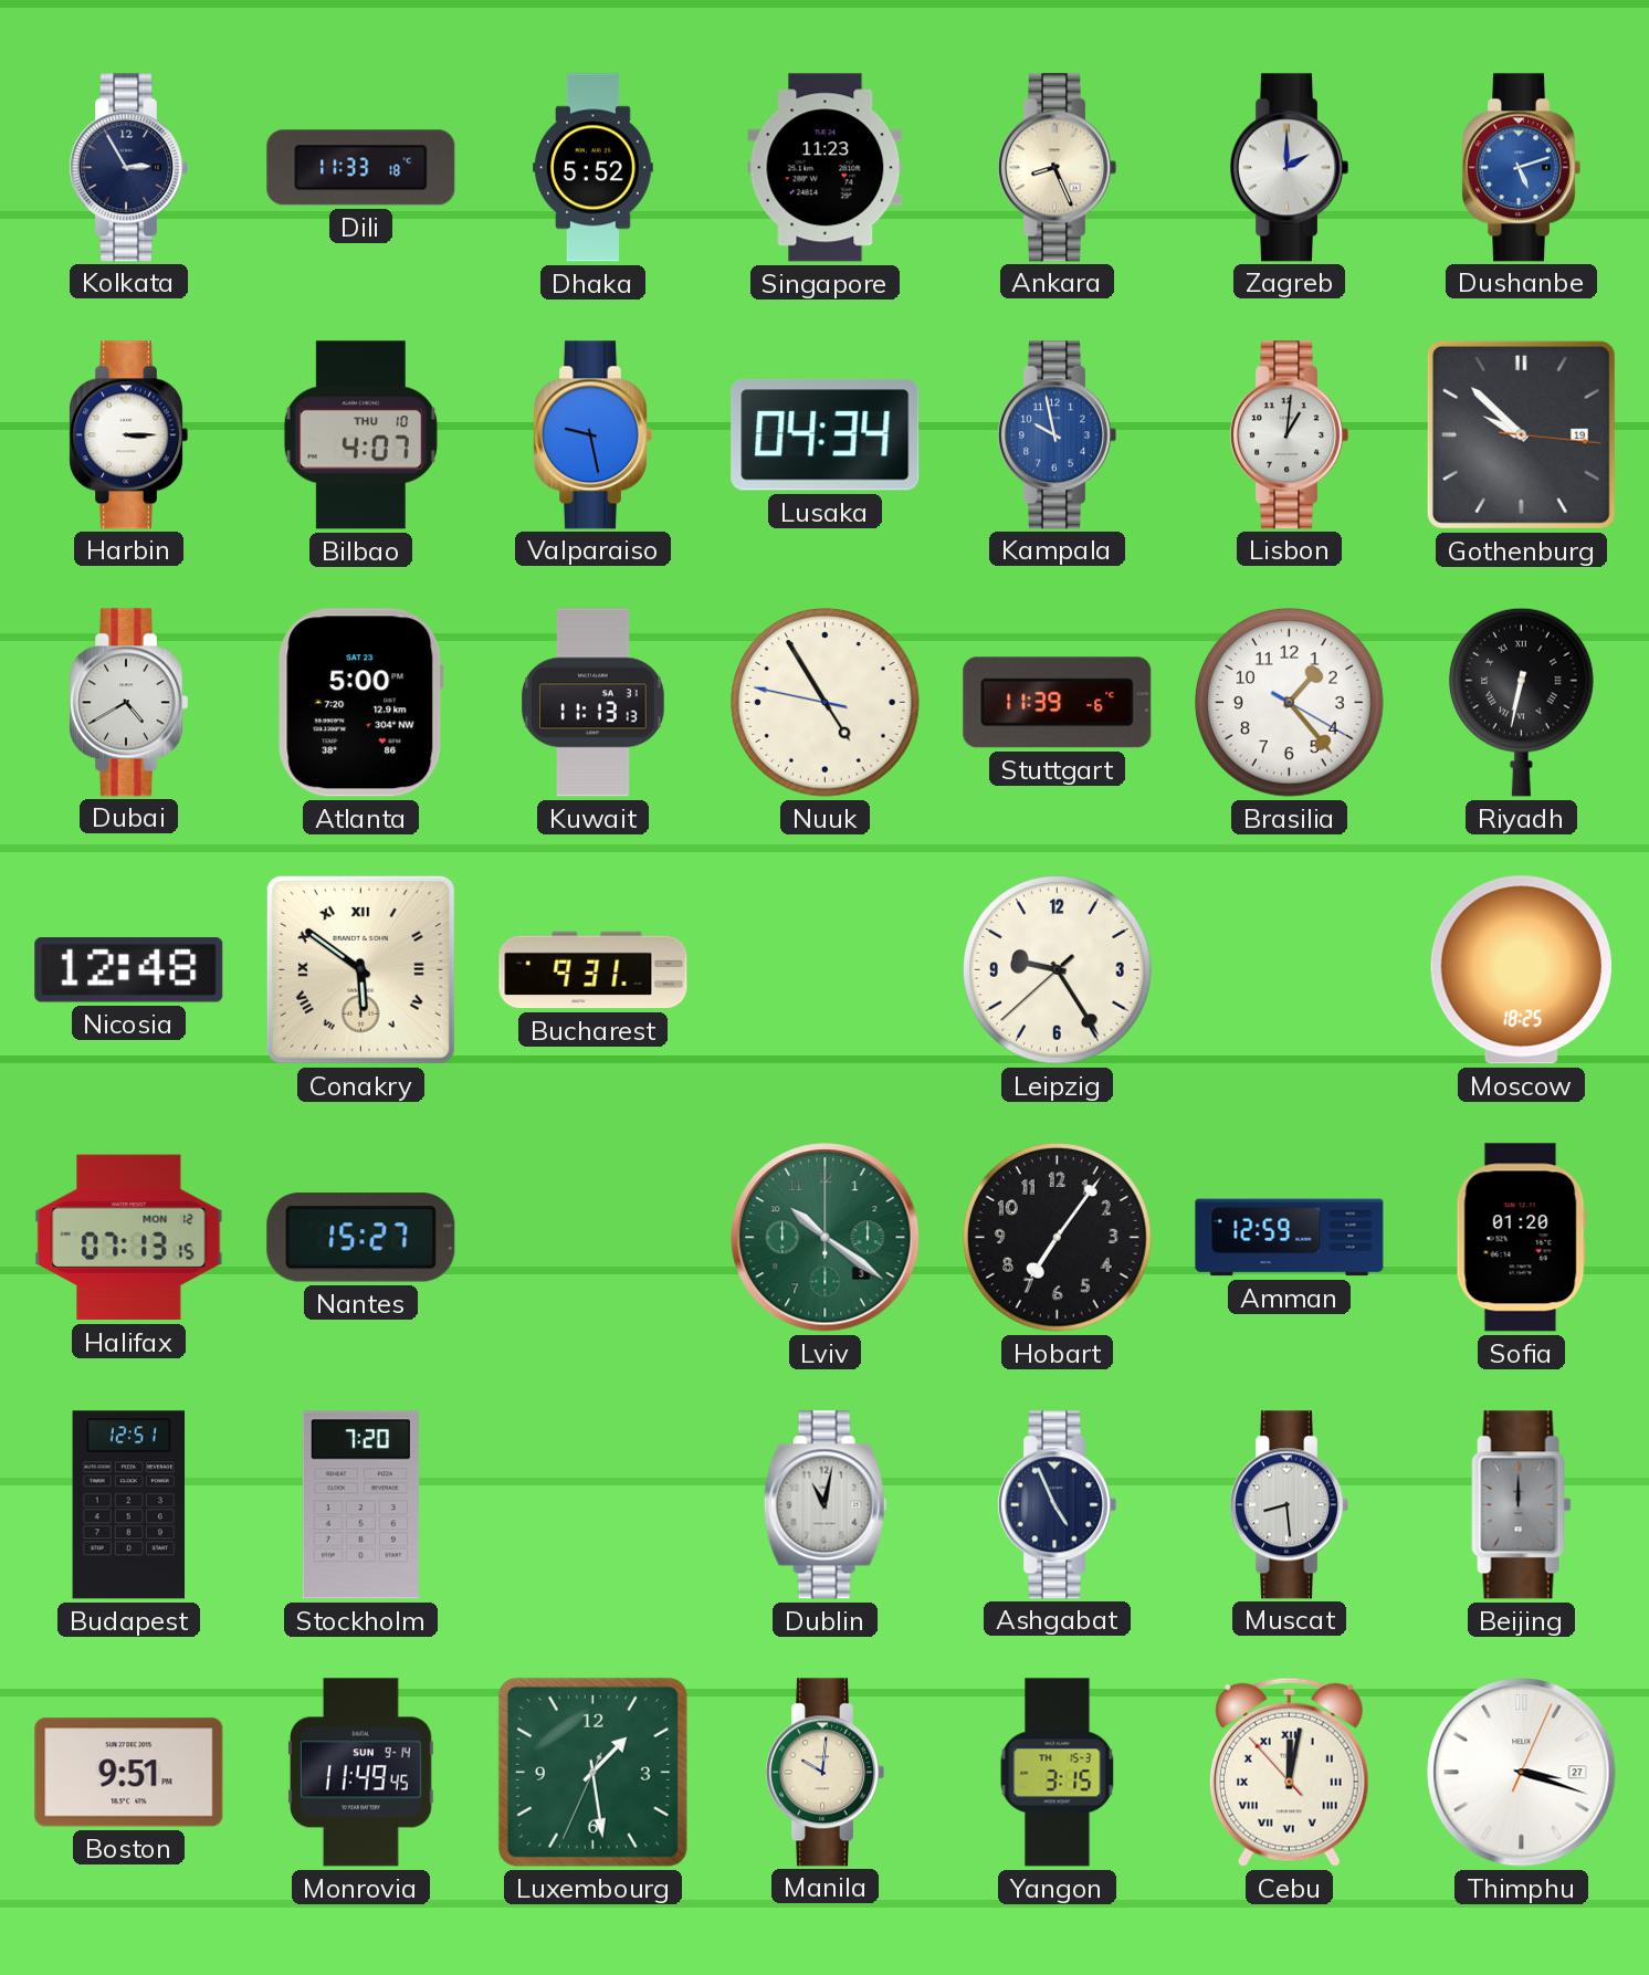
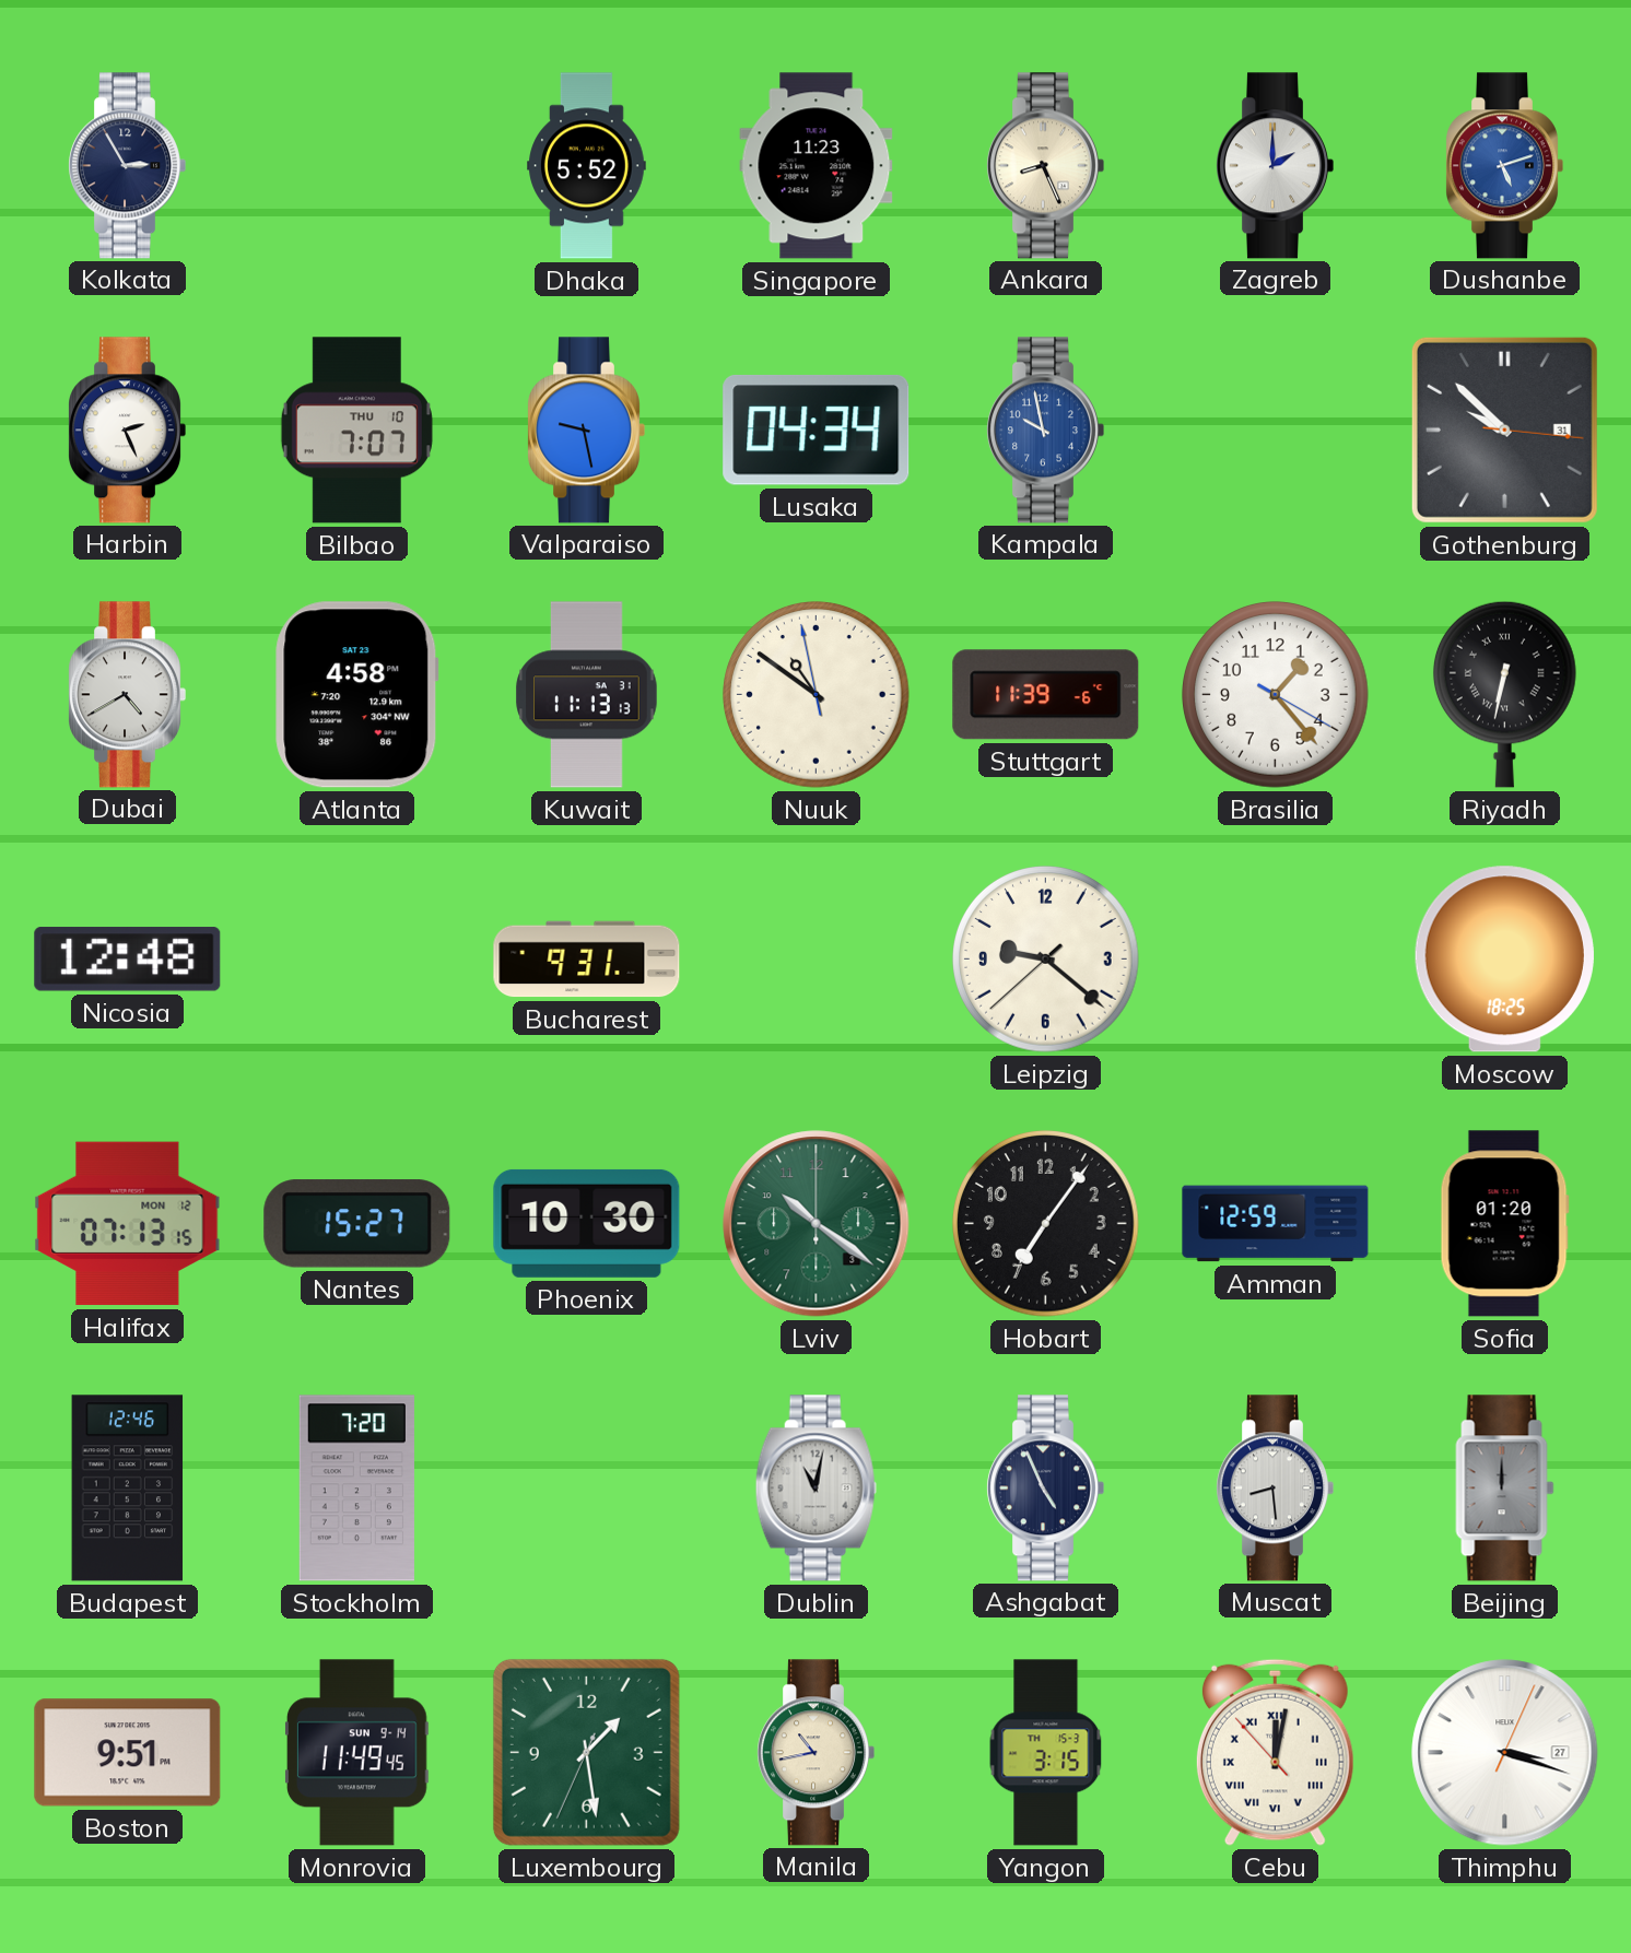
Dili: 11:33 -> none
Harbin: 3:15 -> 2:26
Bilbao: 4:07 -> 7:07
Lisbon: 1:01 -> none
Gothenburg date: 19 -> 31
Atlanta: 5:00 -> 4:58
Nuuk: 4:54 -> 10:50
Conakry: 5:51 -> none
Leipzig: 9:24 -> 9:21
Phoenix: none -> 10:30
Budapest: 12:51 -> 12:46
Manila: 10:01 -> 10:43
